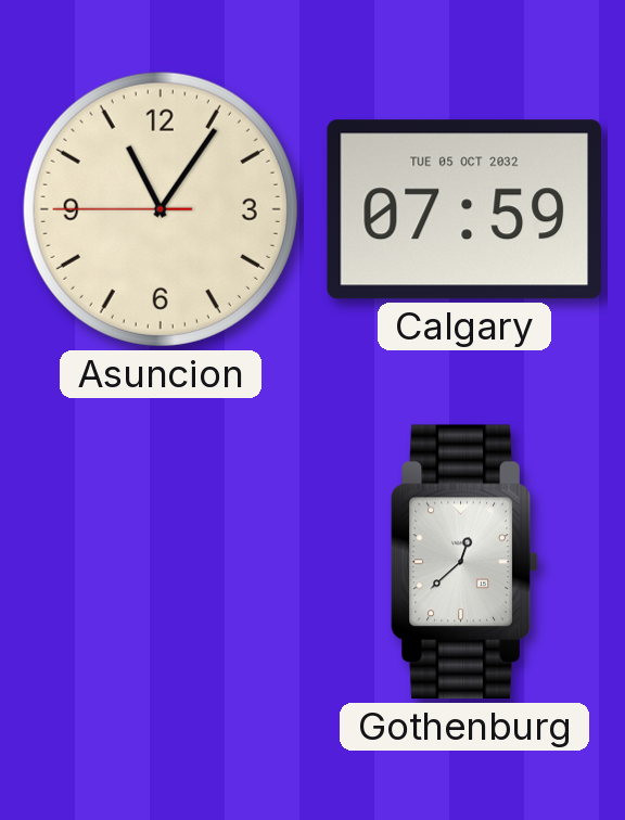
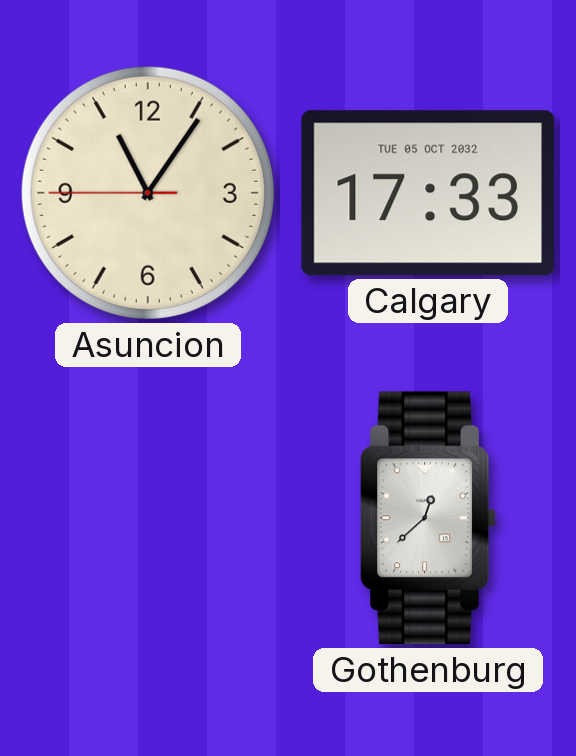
Calgary: 07:59 -> 17:33
